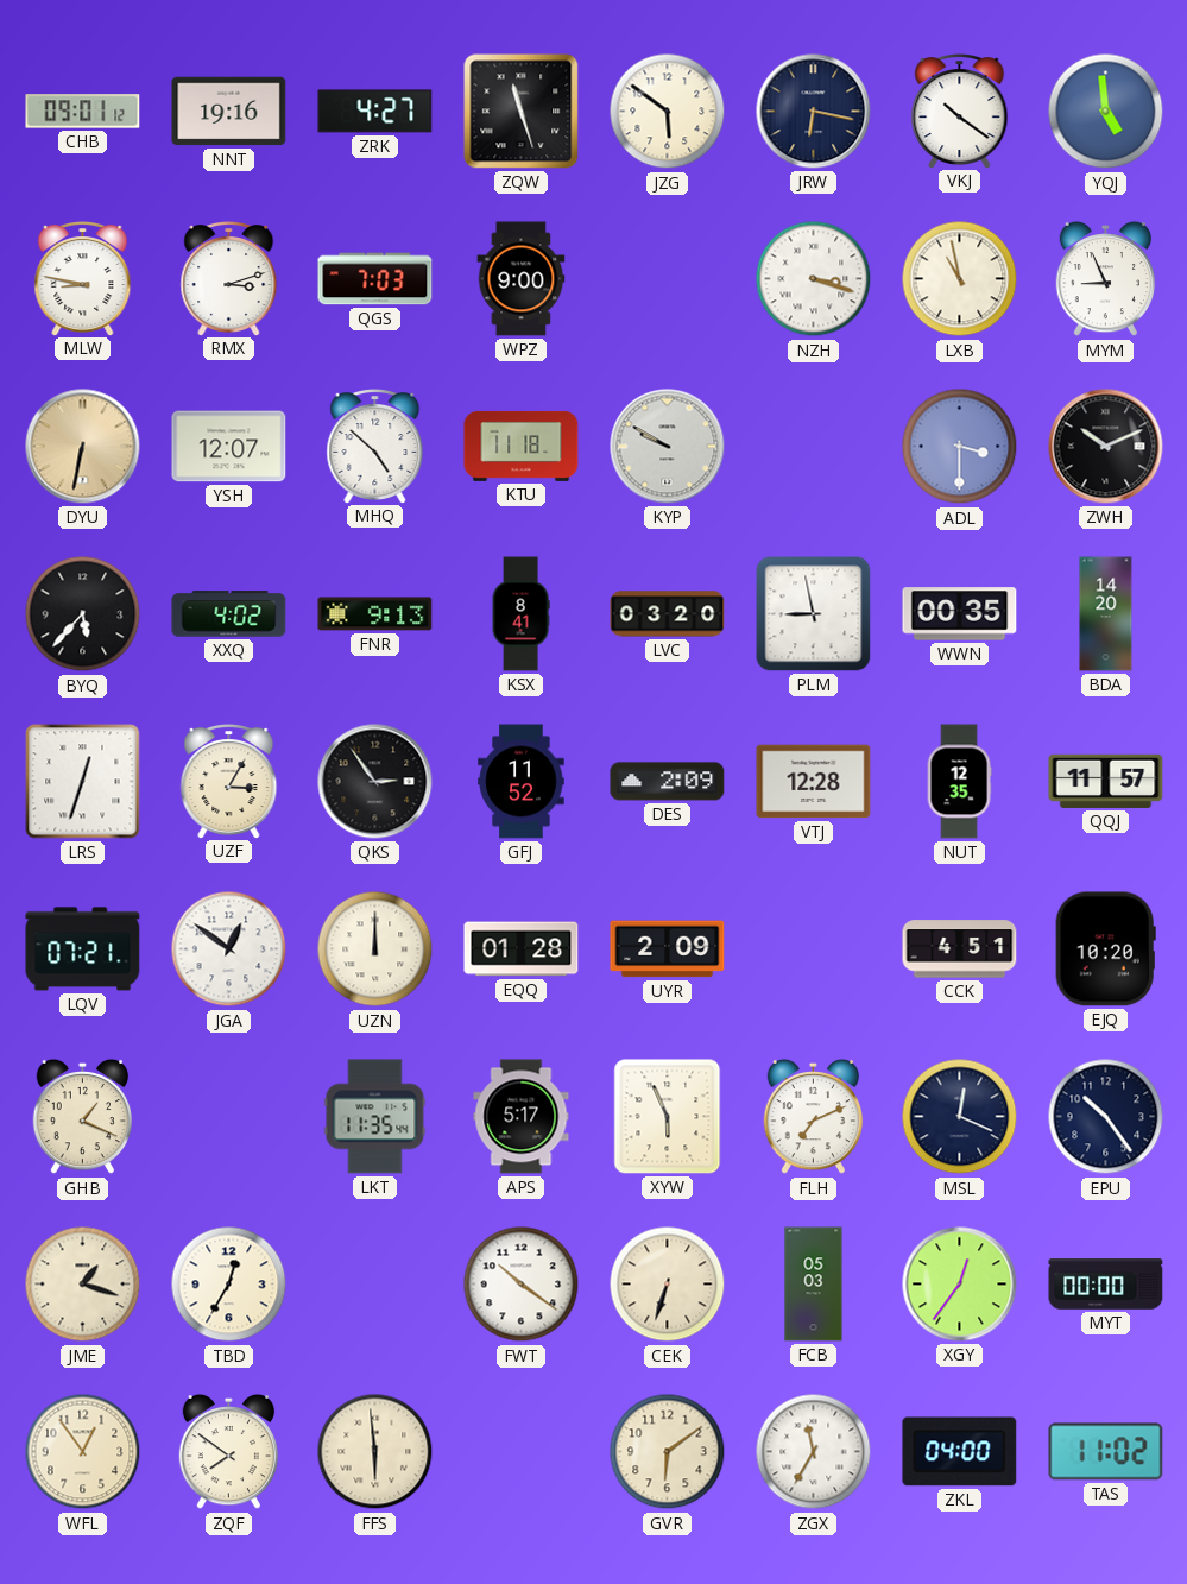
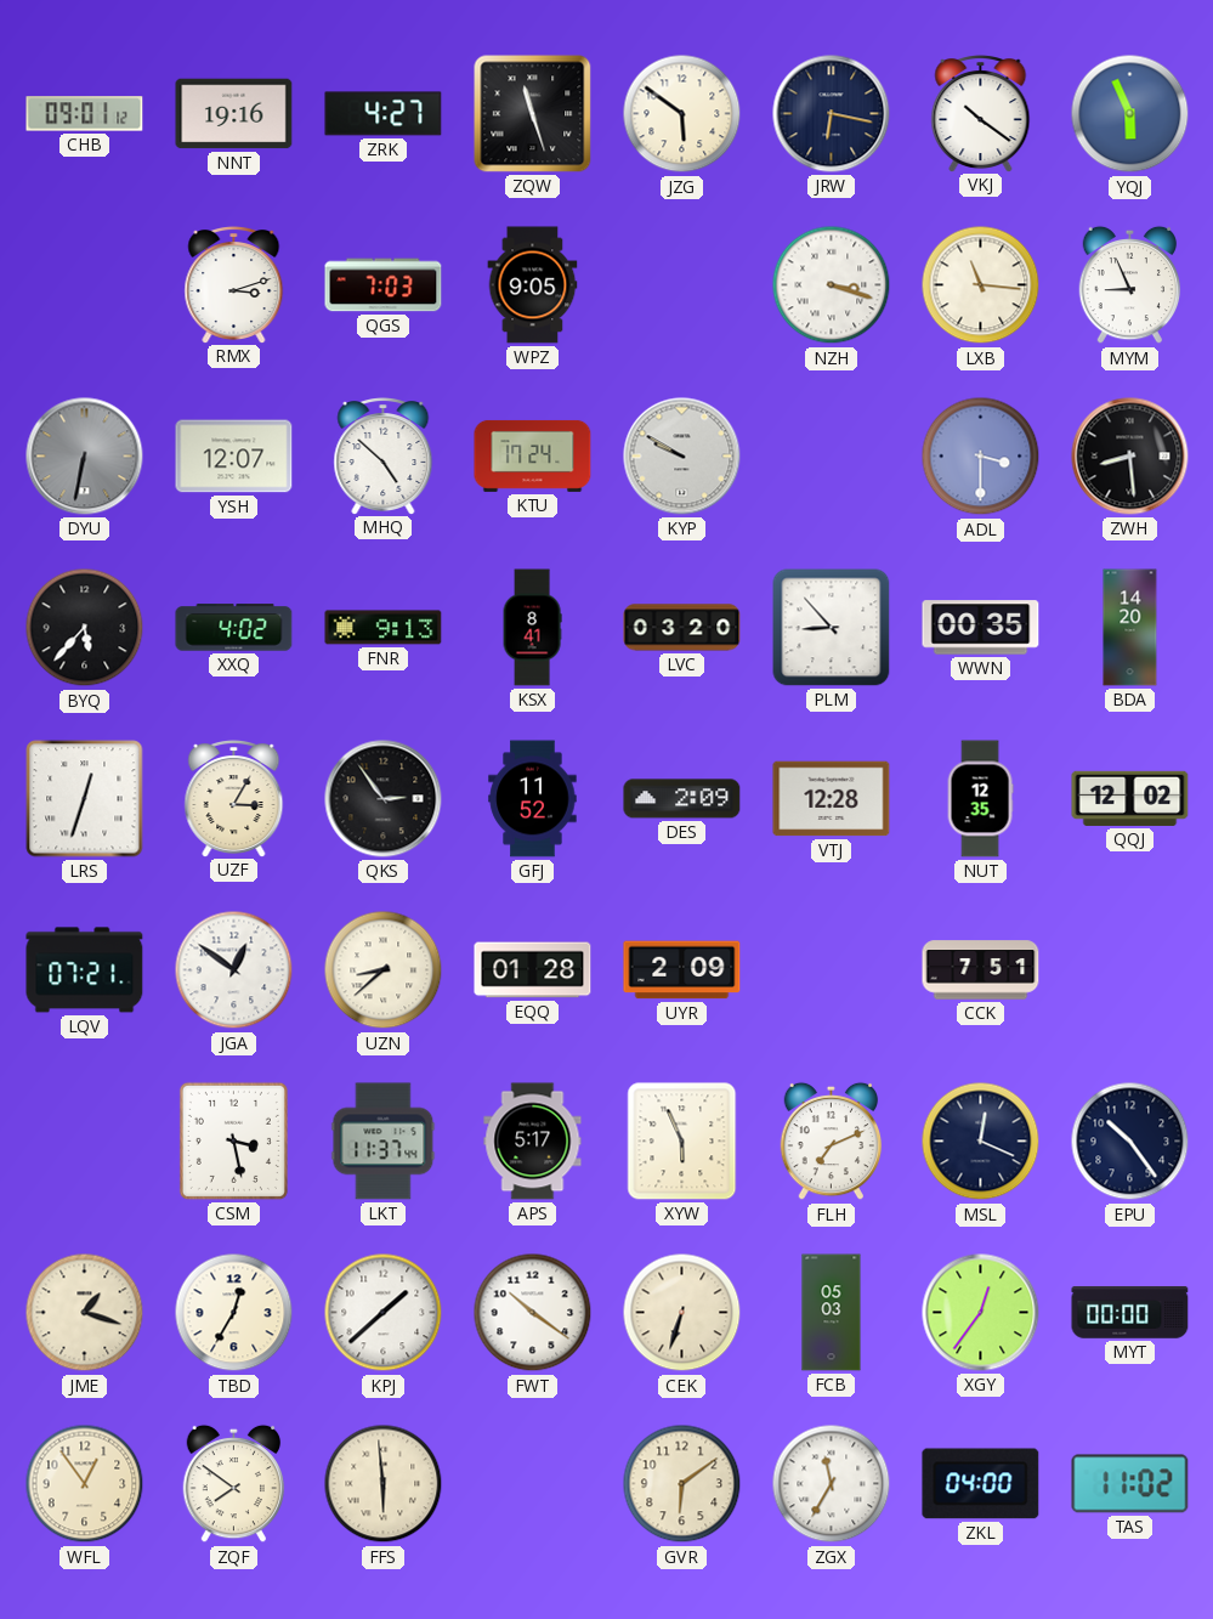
YQJ: 4:59 -> 5:56
MLW: 8:47 -> none
WPZ: 9:00 -> 9:05
LXB: 10:58 -> 11:16
DYU dial: champagne -> grey
KTU: 11:18 -> 17:24
ZWH: 10:11 -> 8:29
PLM: 8:58 -> 8:53
QQJ: 11:57 -> 12:02
UZN: 12:00 -> 8:38
CCK: 4:51 -> 7:51
EJQ: 10:20 -> none
GHB: 1:19 -> none
CSM: none -> 3:28
LKT: 11:35 -> 11:37
KPJ: none -> 1:38
